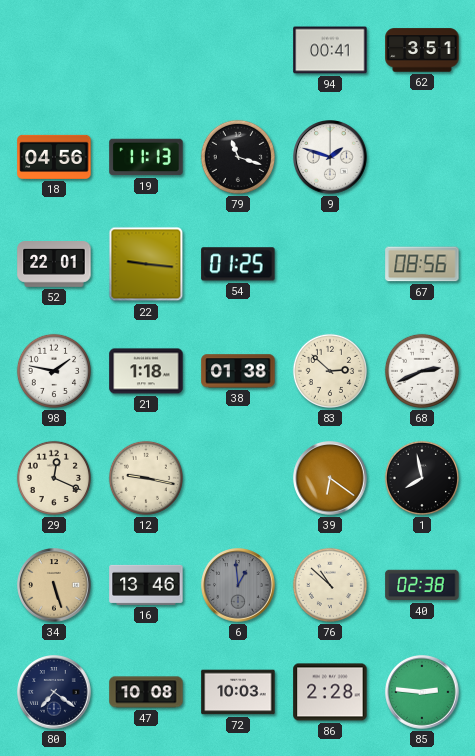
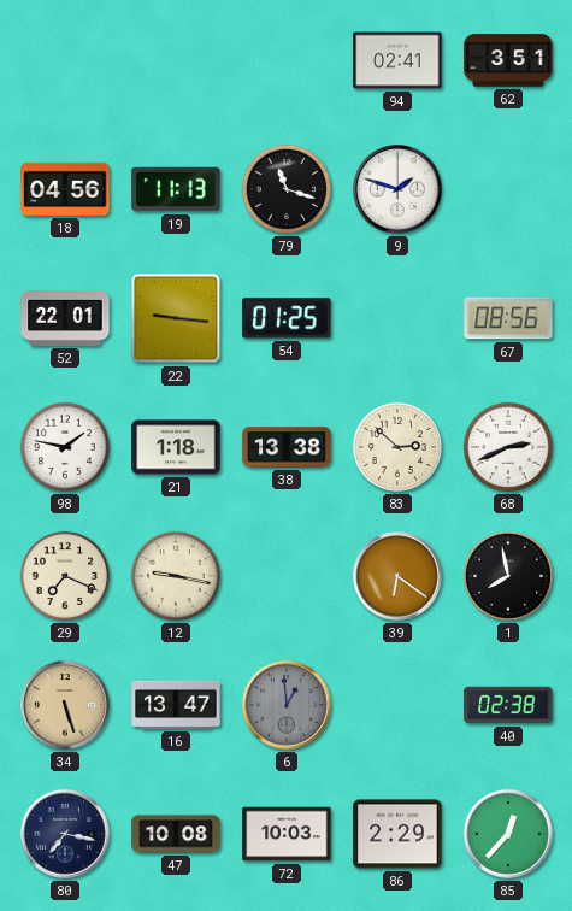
94: 00:41 -> 02:41
38: 01:38 -> 13:38
29: 12:19 -> 7:19
16: 13:46 -> 13:47
76: 10:52 -> none
80: 7:21 -> 7:17
86: 2:28 -> 2:29
85: 2:46 -> 12:37
